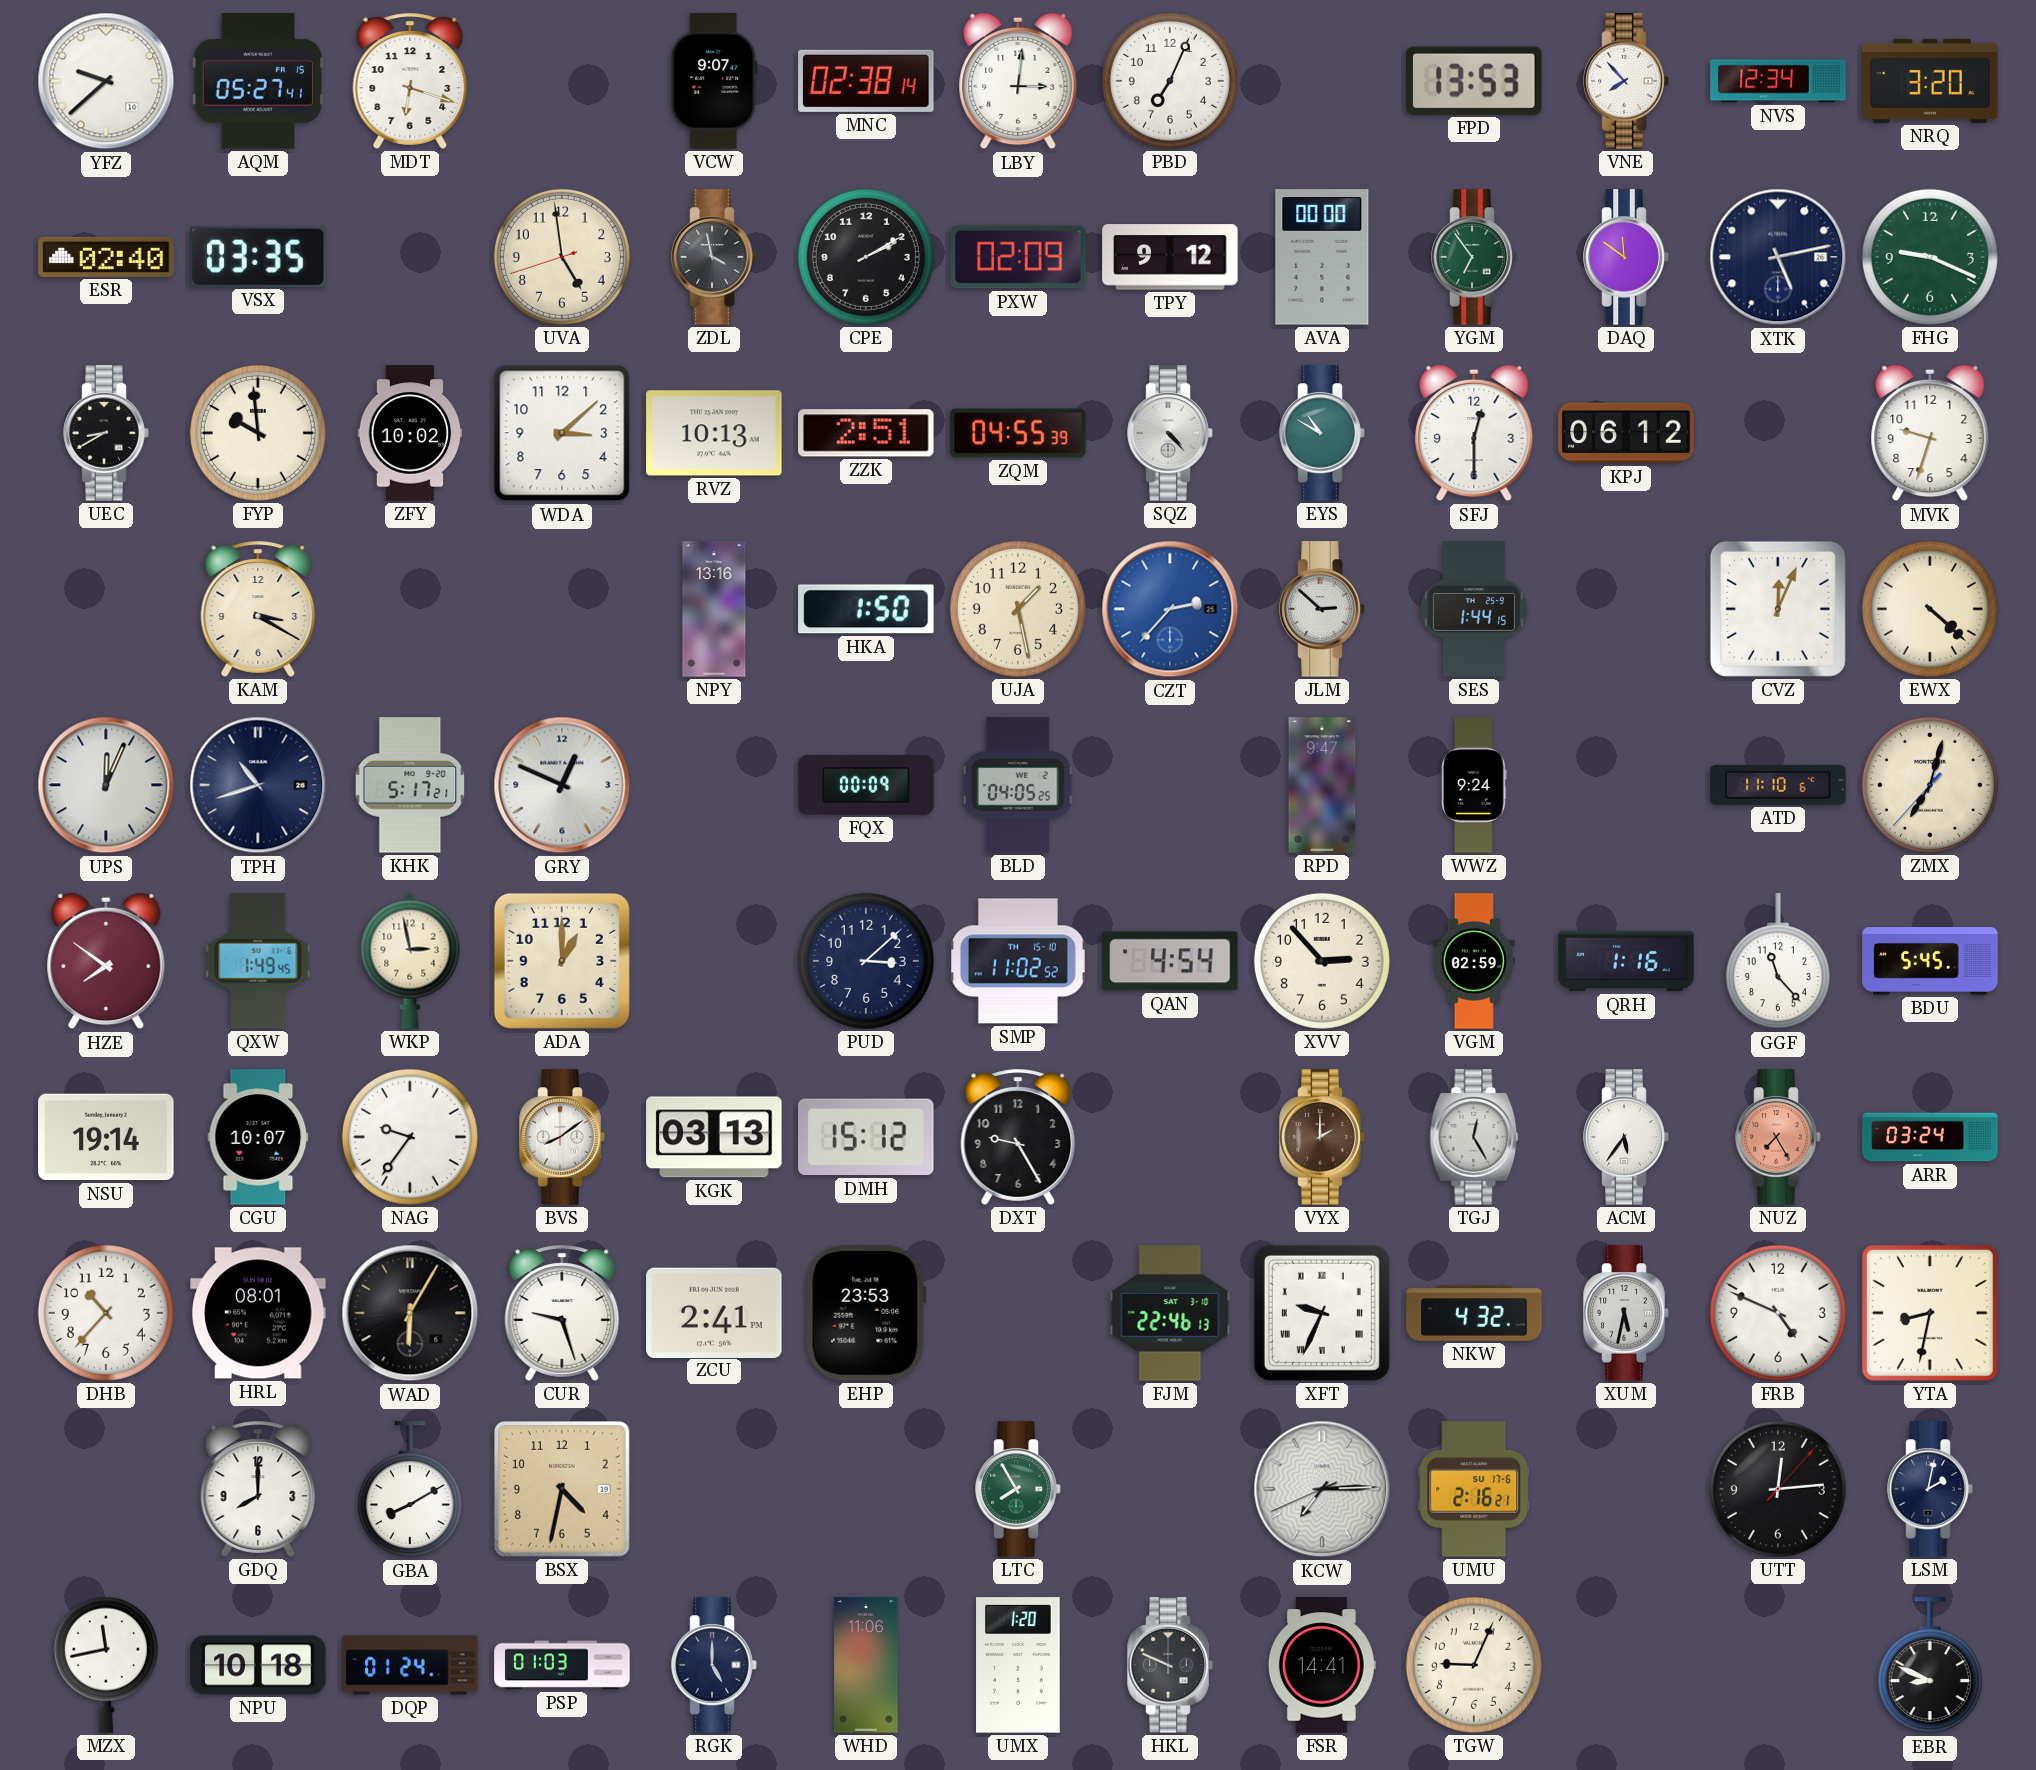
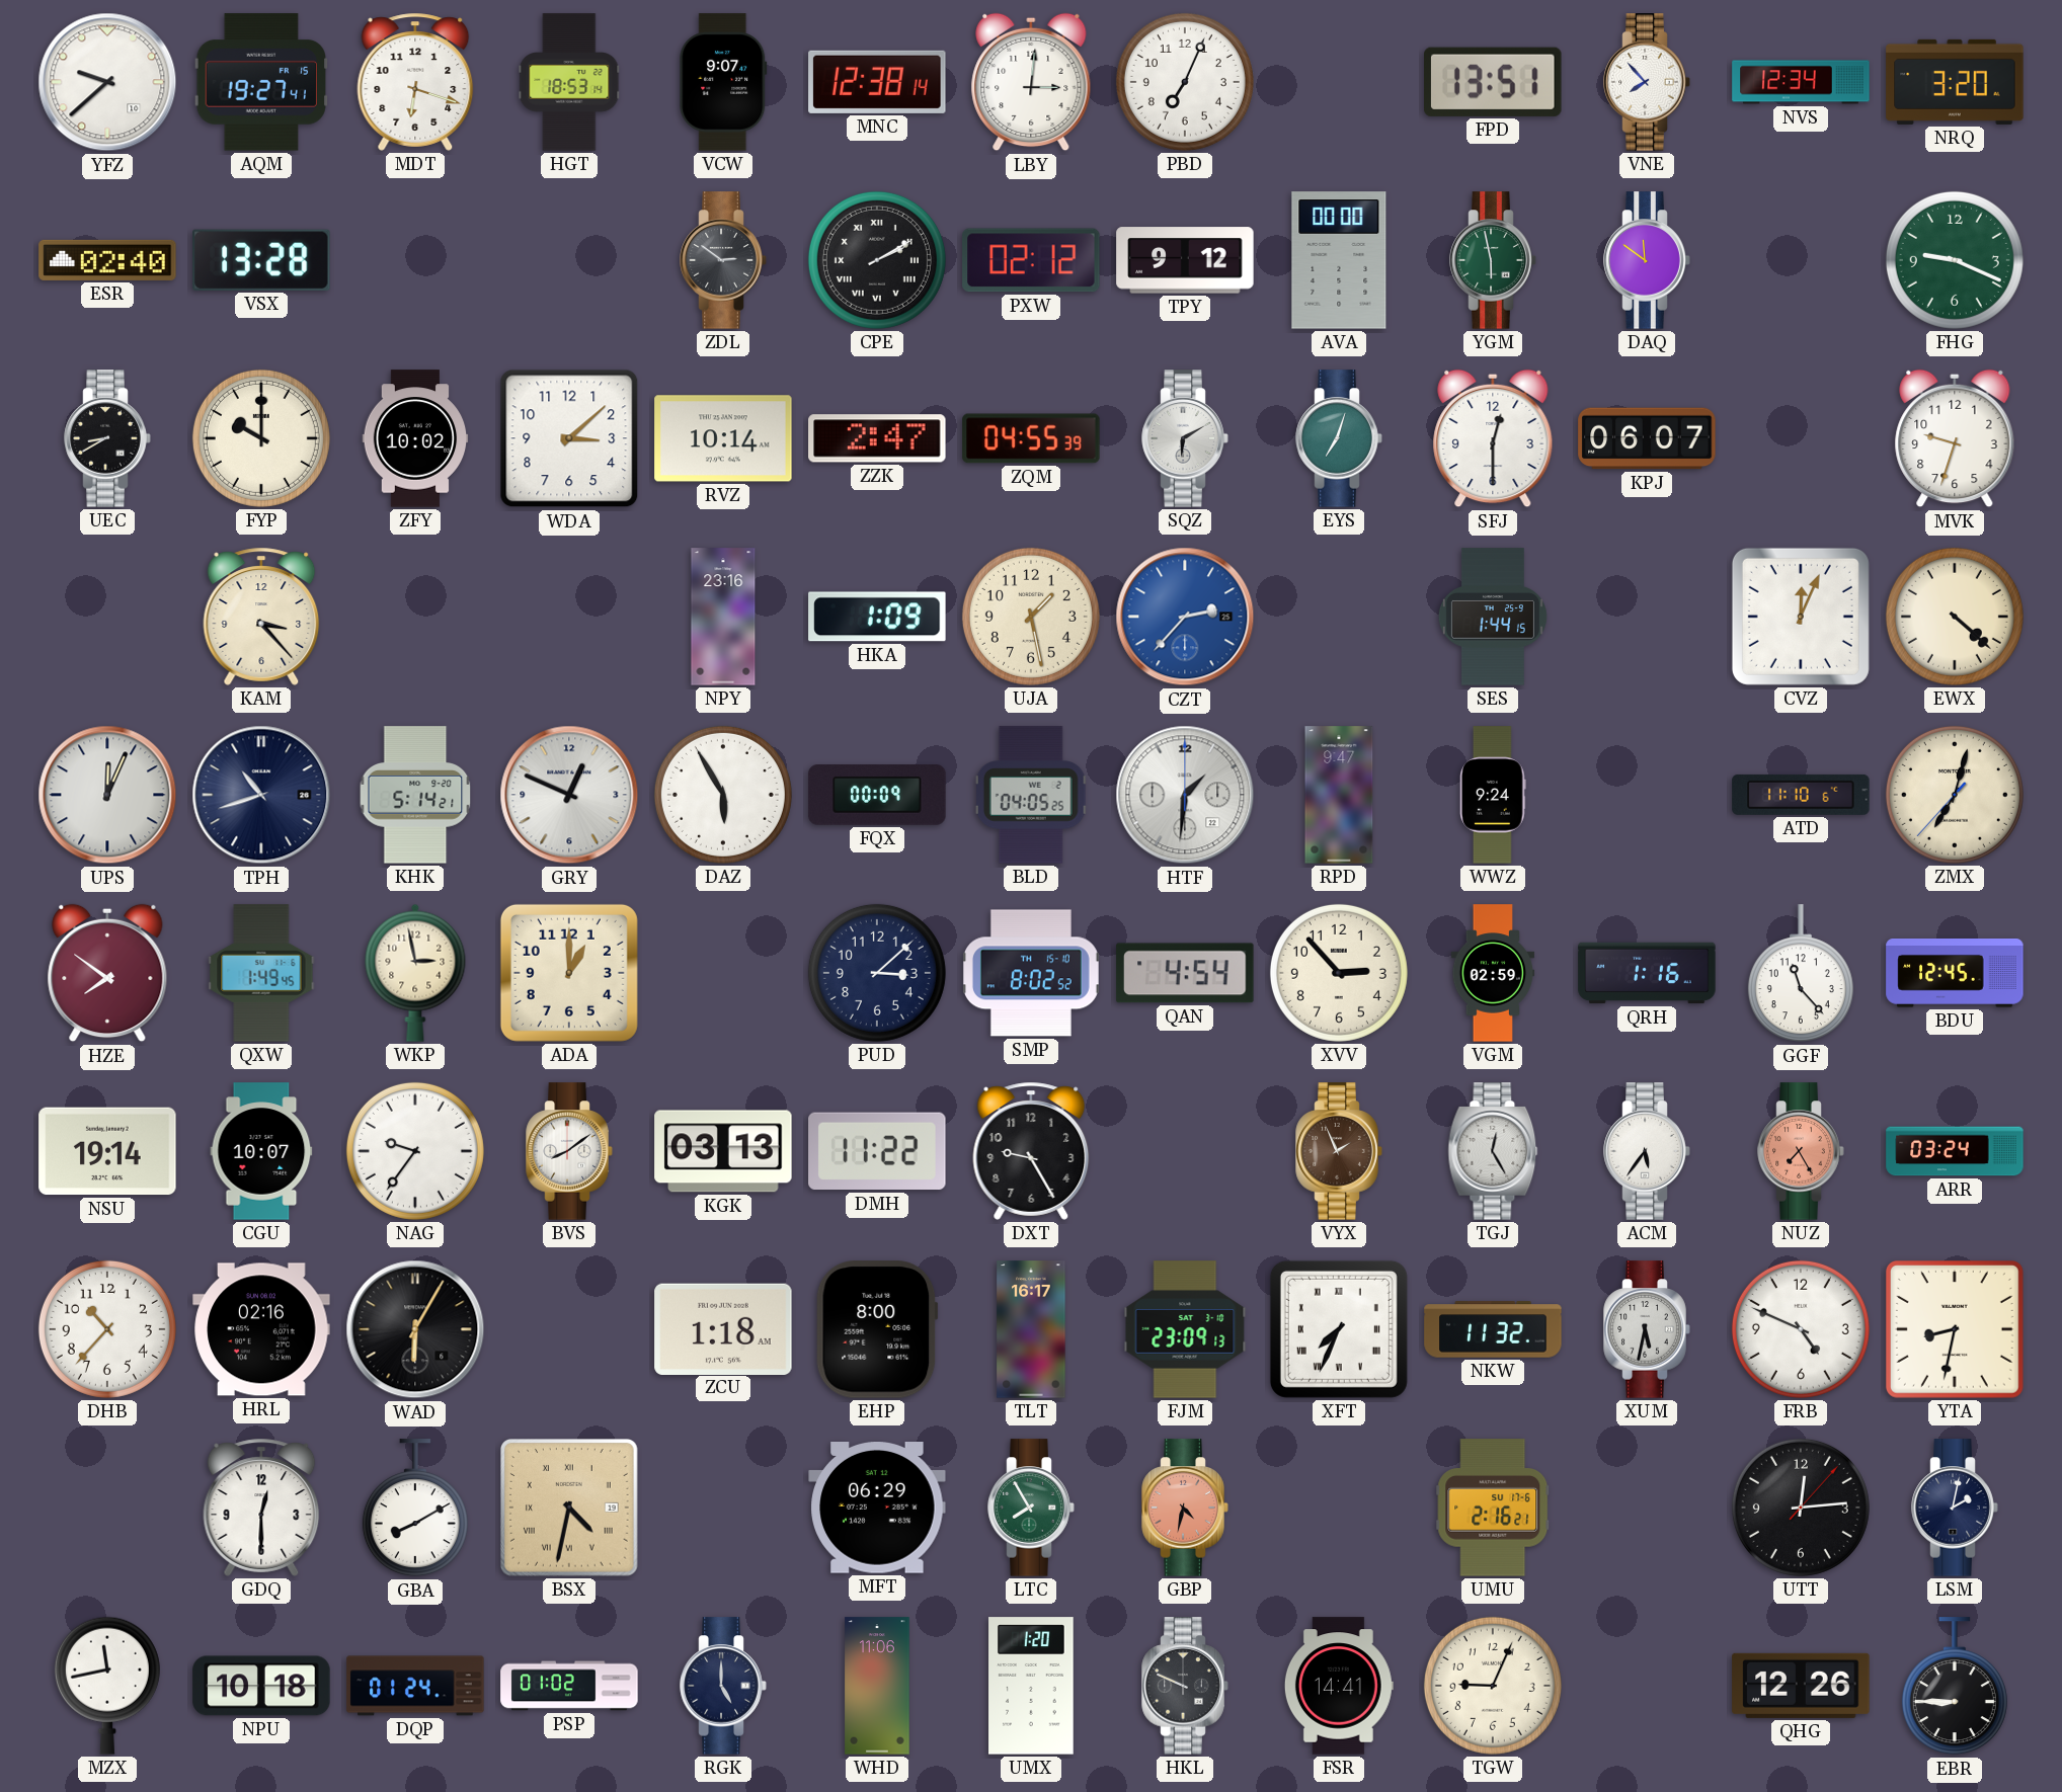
AQM: 05:27 -> 19:27
HGT: none -> 18:53
MNC: 02:38 -> 12:38
FPD: 13:53 -> 13:51
VSX: 03:35 -> 13:28
UVA: 4:58 -> none
ZDL: 3:58 -> 2:51
CPE numerals: Arabic -> Roman
PXW: 02:09 -> 02:12
YGM: 6:54 -> 5:58
XTK: 5:13 -> none
FYP: 9:59 -> 10:00
RVZ: 10:13 -> 10:14
ZZK: 2:51 -> 2:47
SQZ: 4:23 -> 6:10
EYS: 10:50 -> 7:03
KPJ: 06:12 -> 06:07
KAM: 3:20 -> 3:23
NPY: 13:16 -> 23:16
HKA: 1:50 -> 1:09
JLM: 2:52 -> none
KHK: 5:17 -> 5:14
DAZ: none -> 5:55
HTF: none -> 1:31
SMP: 11:02 -> 8:02
BDU: 5:45 -> 12:45
DMH: 15:12 -> 11:22
VYX: 2:00 -> 1:56
HRL: 08:01 -> 02:16
CUR: 9:27 -> none
ZCU: 2:41 -> 1:18
EHP: 23:53 -> 8:00
TLT: none -> 16:17
FJM: 22:46 -> 23:09
XFT: 9:34 -> 7:34
NKW: 4:32 -> 11:32
GDQ: 8:00 -> 12:30
BSX numerals: Arabic -> Roman
MFT: none -> 06:29
GBP: none -> 4:32
KCW: 7:14 -> none
PSP: 01:03 -> 01:02
QHG: none -> 12:26
EBR: 8:49 -> 8:45
